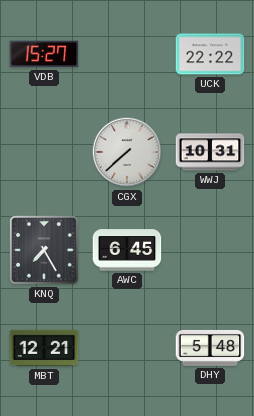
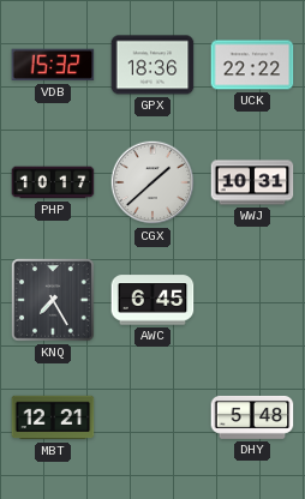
VDB: 15:27 -> 15:32
GPX: none -> 18:36
PHP: none -> 10:17
CGX: 7:38 -> 1:38
